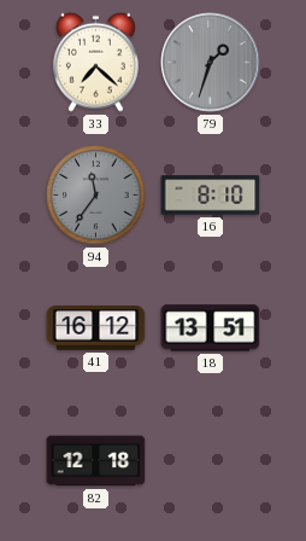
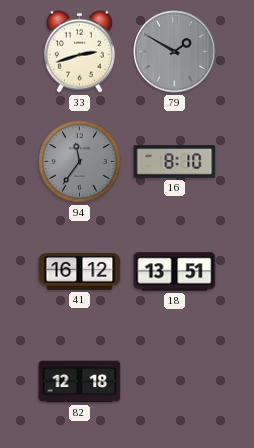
33: 7:22 -> 2:42
79: 1:33 -> 1:50
